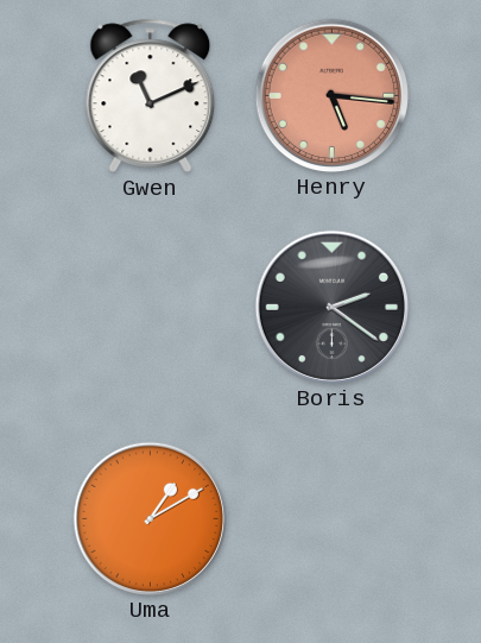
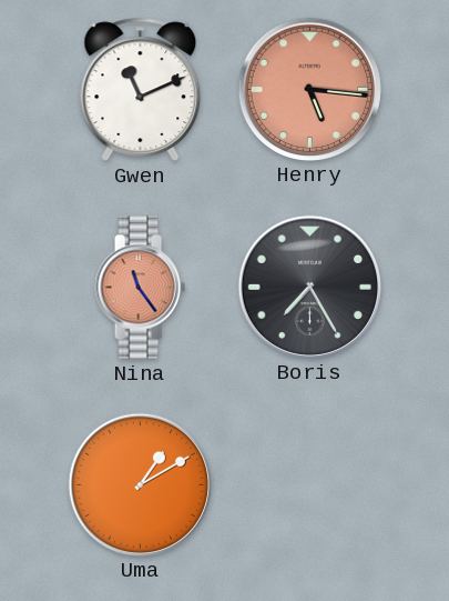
Nina: none -> 11:24
Boris: 2:21 -> 7:25
